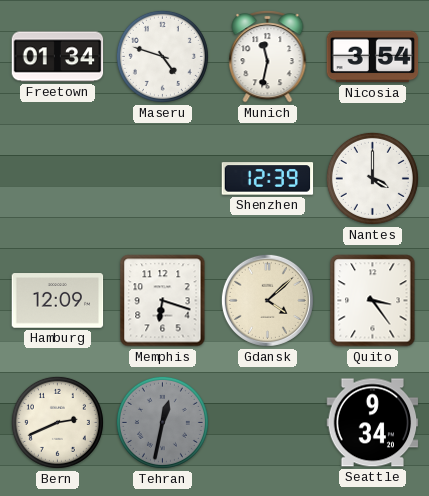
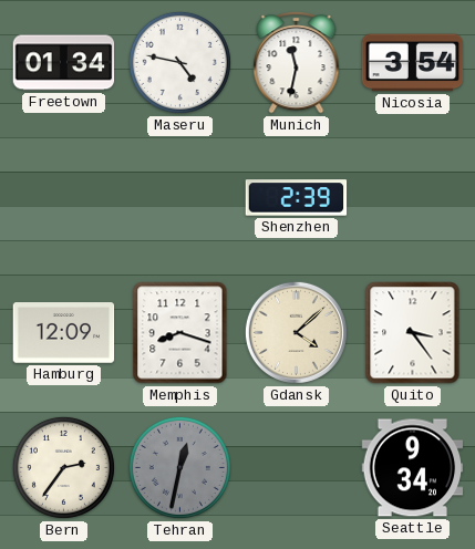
Maseru: 4:48 -> 4:47
Shenzhen: 12:39 -> 2:39
Nantes: 4:00 -> none
Memphis: 6:18 -> 8:18
Bern: 2:41 -> 2:36
